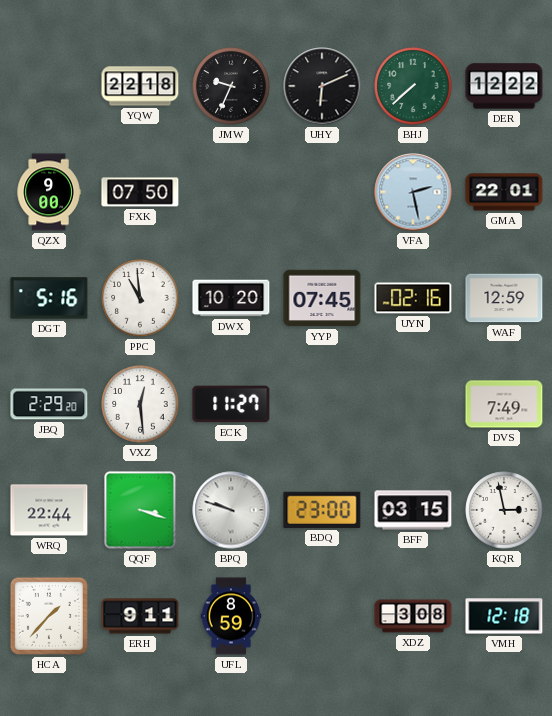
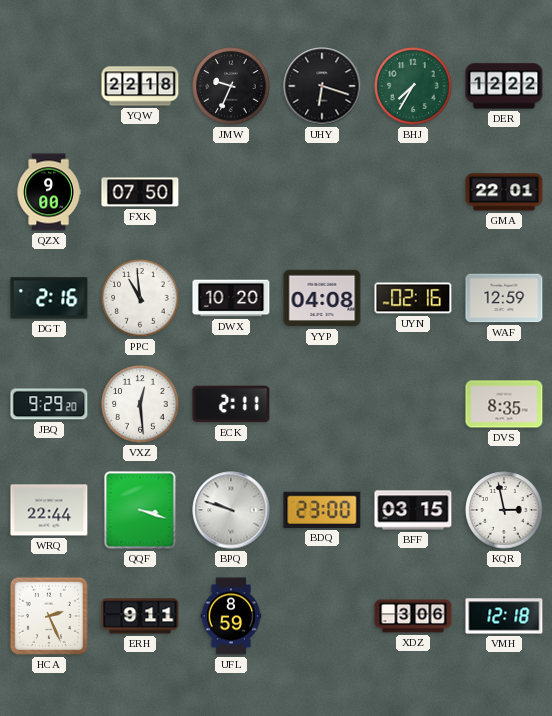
UHY: 6:11 -> 6:18
BHJ: 7:38 -> 7:35
VFA: 2:28 -> none
DGT: 5:16 -> 2:16
YYP: 07:45 -> 04:08
JBQ: 2:29 -> 9:29
ECK: 11:27 -> 2:11
DVS: 7:49 -> 8:35
HCA: 1:37 -> 2:26
XDZ: 3:08 -> 3:06
